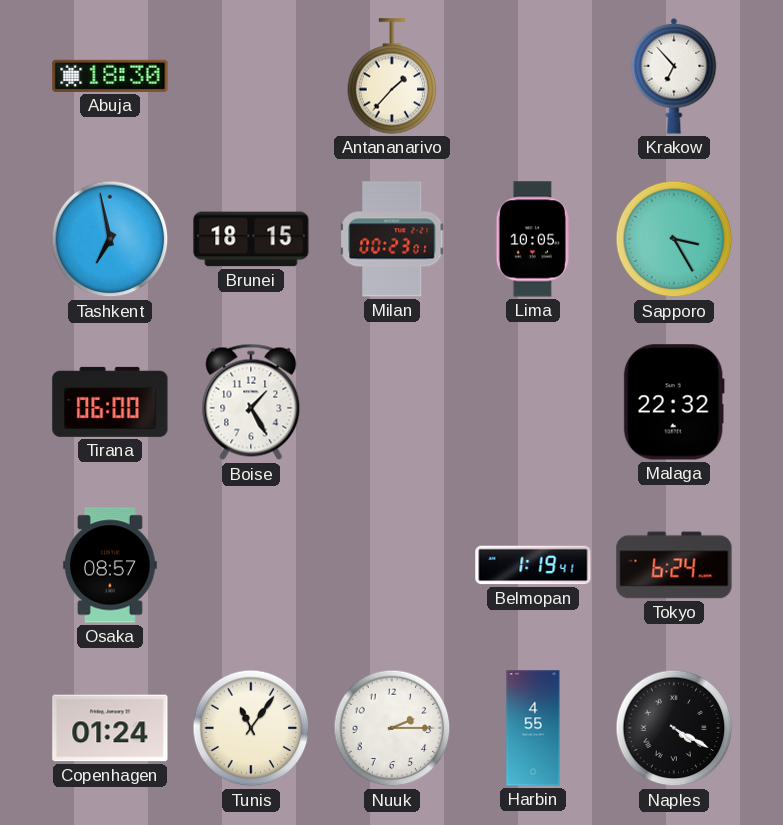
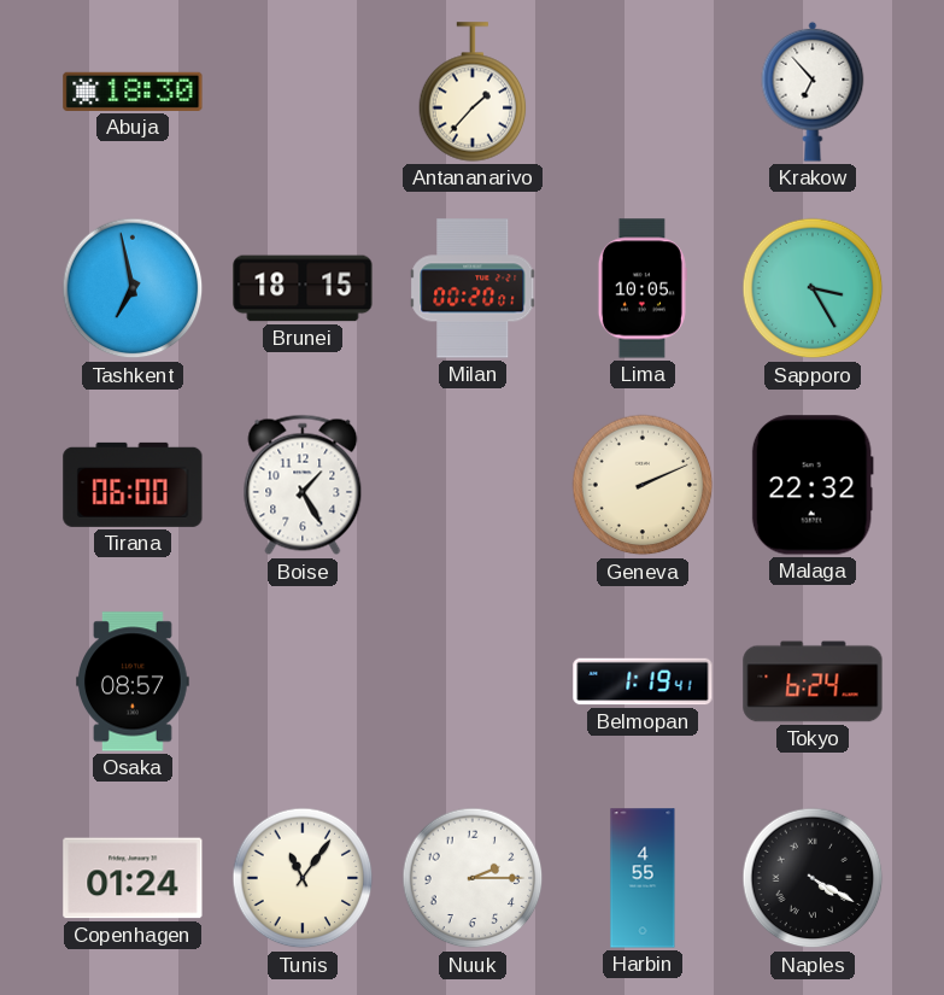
Milan: 00:23 -> 00:20
Geneva: none -> 2:11
